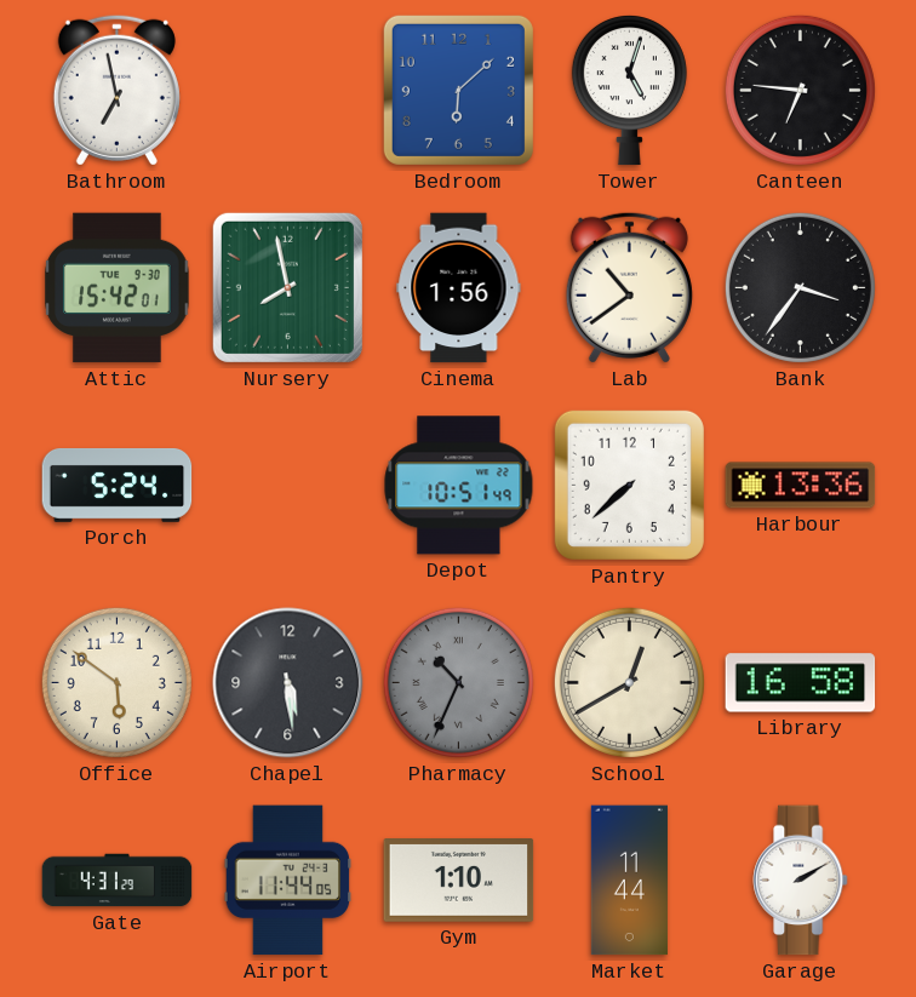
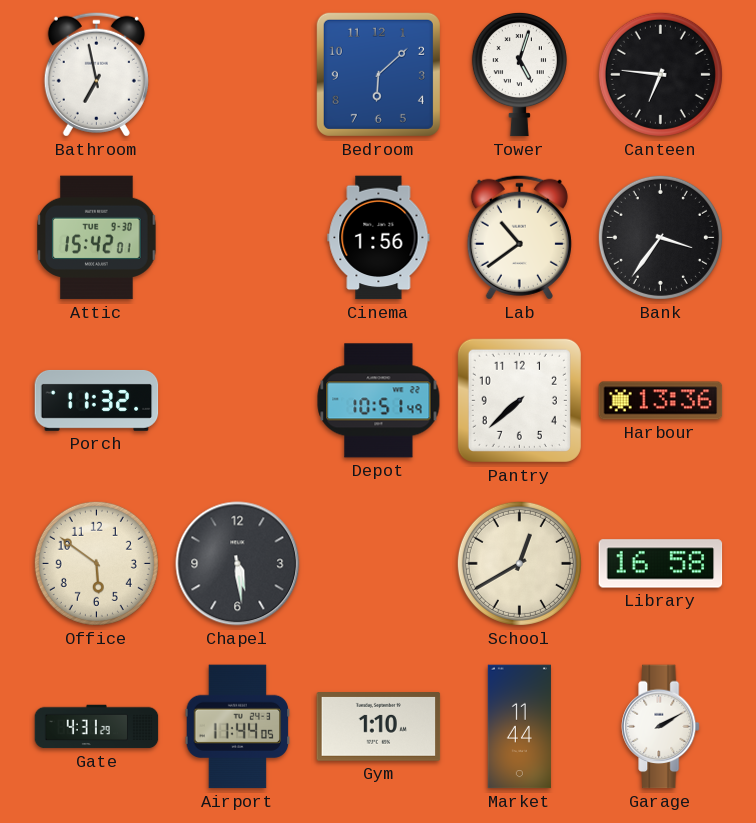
Nursery: 7:58 -> none
Porch: 5:24 -> 11:32
Pharmacy: 10:34 -> none
